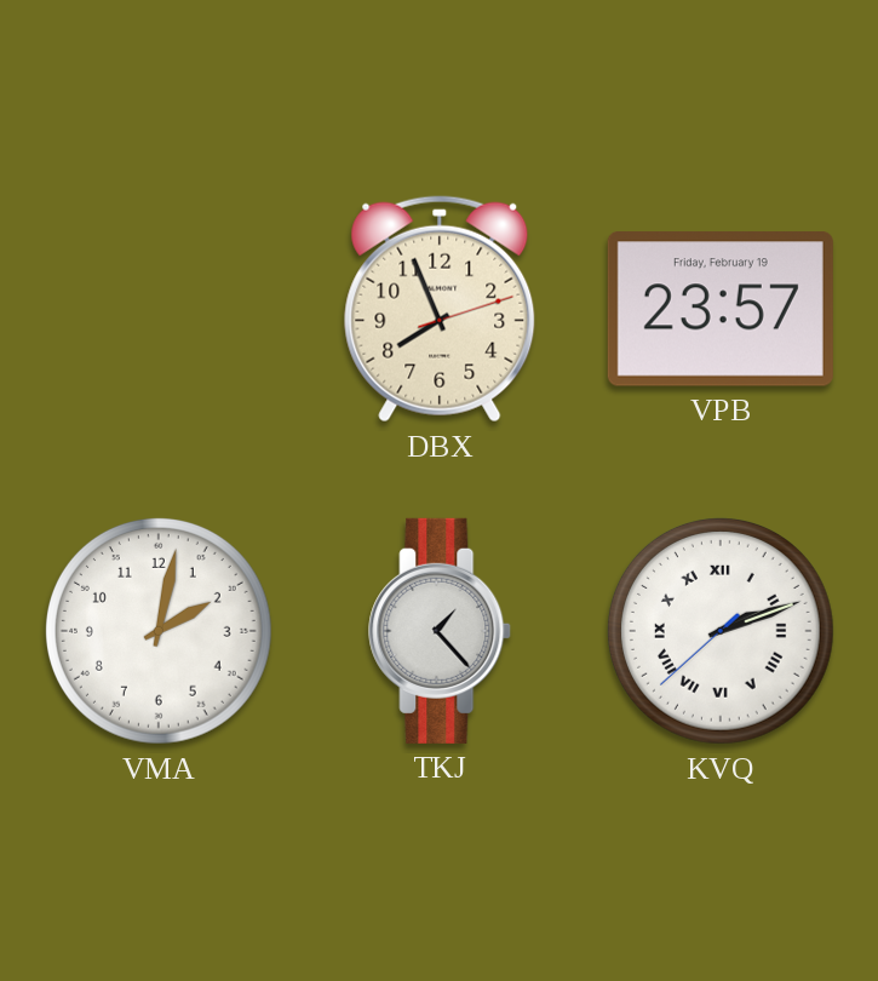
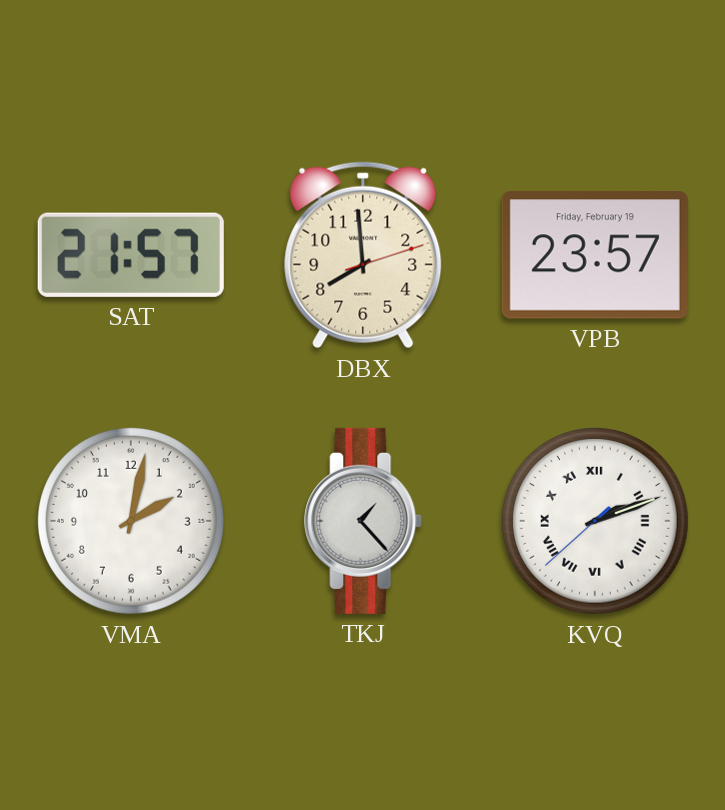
SAT: none -> 21:57
DBX: 7:56 -> 7:59
